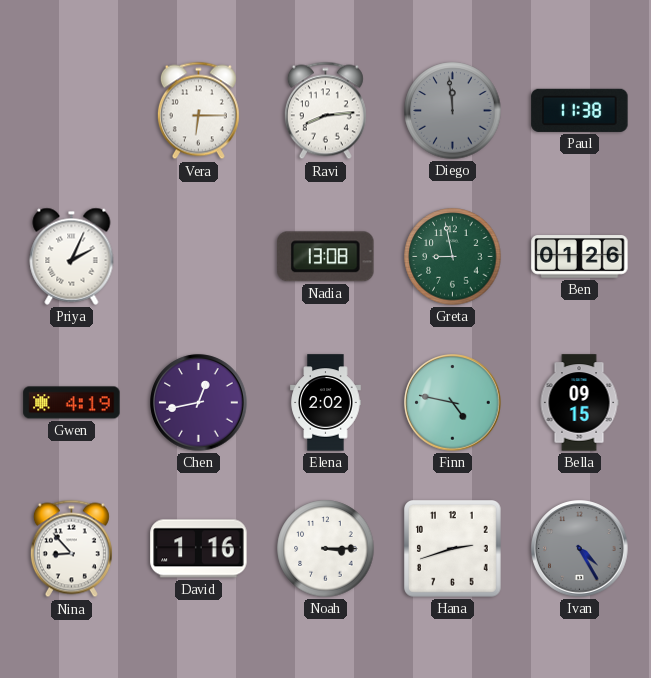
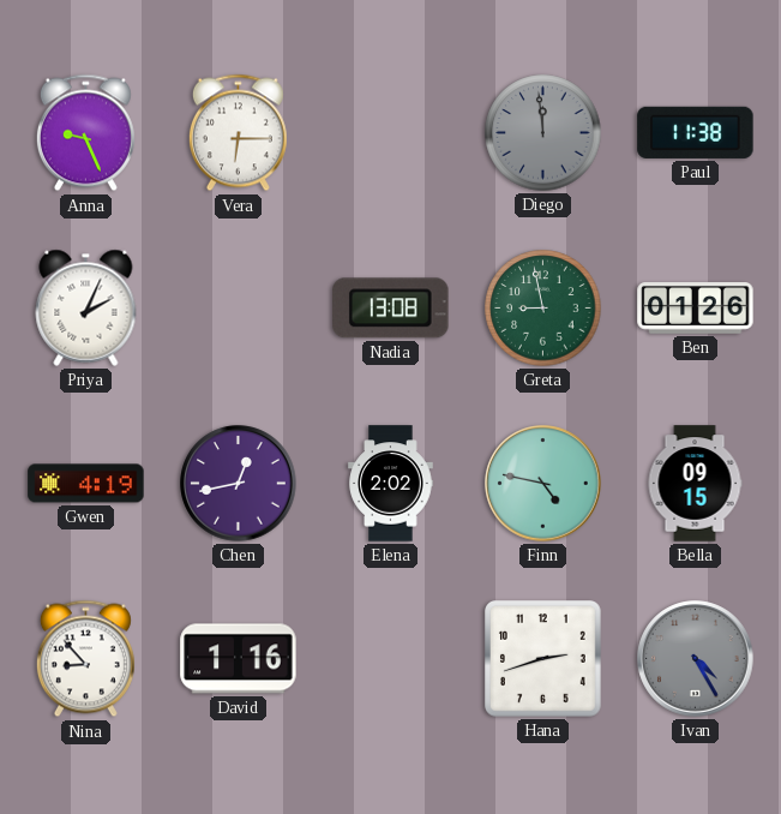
Anna: none -> 9:26
Ravi: 8:14 -> none
Noah: 3:15 -> none
